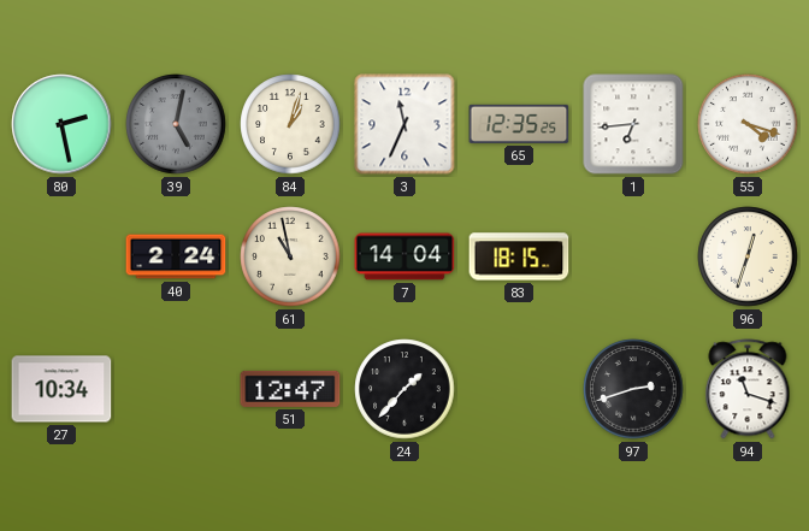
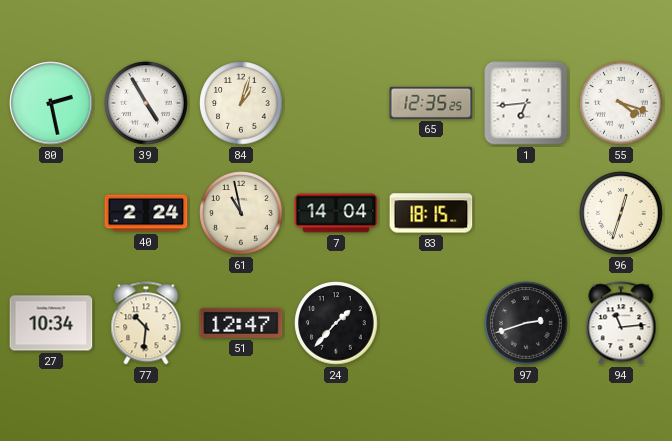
39: 5:02 -> 4:55
39 dial: grey -> white
3: 11:34 -> none
77: none -> 10:31
94: 11:18 -> 11:14
